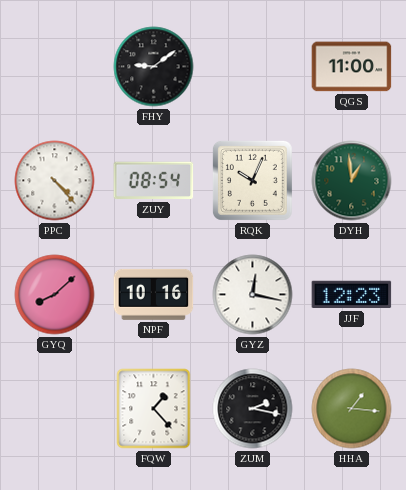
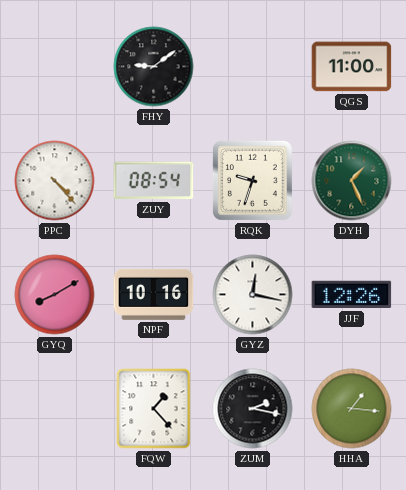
RQK: 10:04 -> 9:33
DYH: 12:59 -> 1:26
GYQ: 8:08 -> 8:10
JJF: 12:23 -> 12:26
